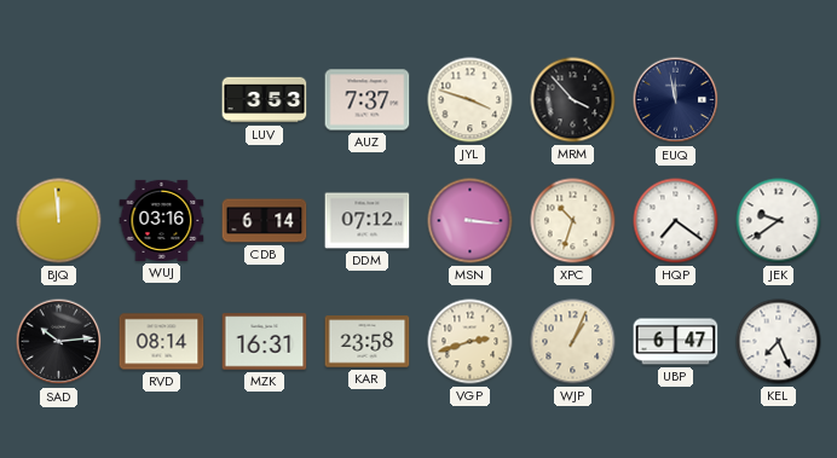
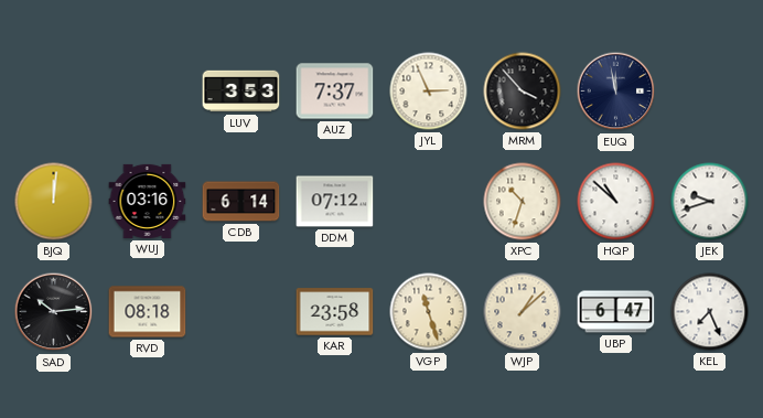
JYL: 3:48 -> 2:56
BJQ: 11:59 -> 12:01
MSN: 3:16 -> none
HQP: 7:21 -> 10:52
JEK: 9:39 -> 9:42
RVD: 08:14 -> 08:18
MZK: 16:31 -> none
VGP: 2:42 -> 11:27
WJP: 1:04 -> 1:08
